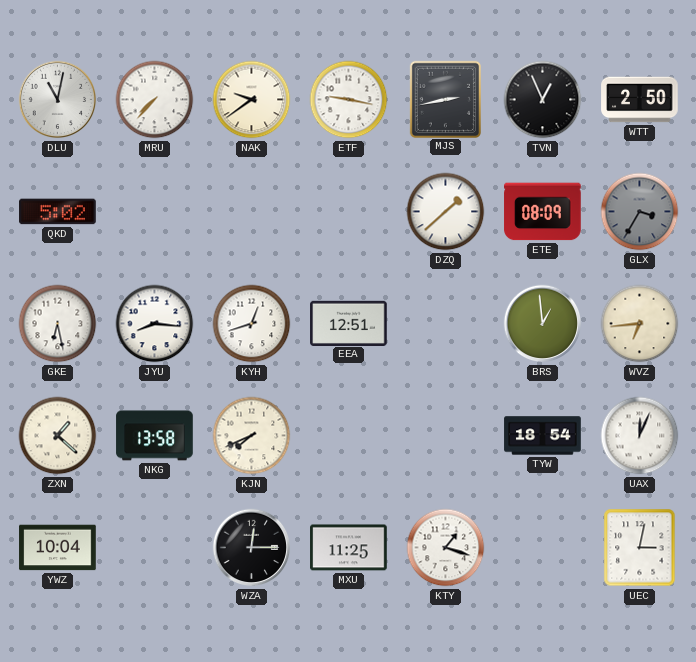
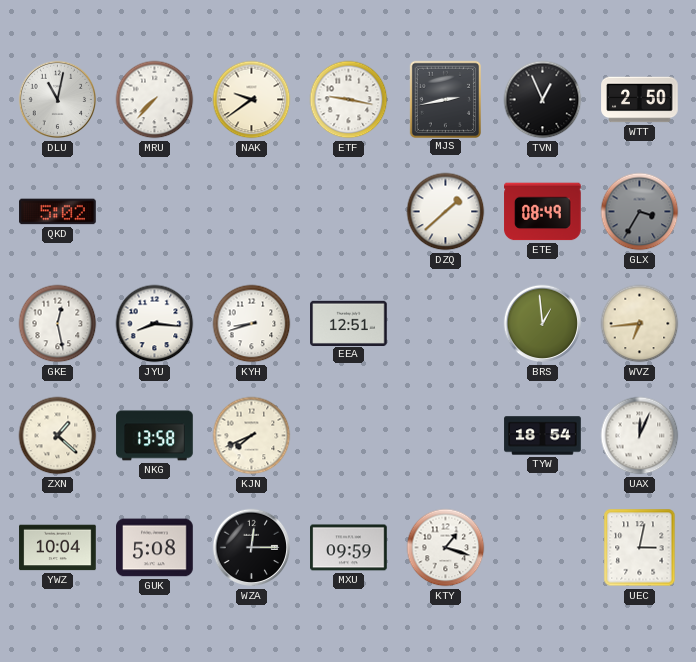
ETE: 08:09 -> 08:49
GKE: 6:28 -> 12:28
KYH: 12:42 -> 8:42
GUK: none -> 5:08
MXU: 11:25 -> 09:59
